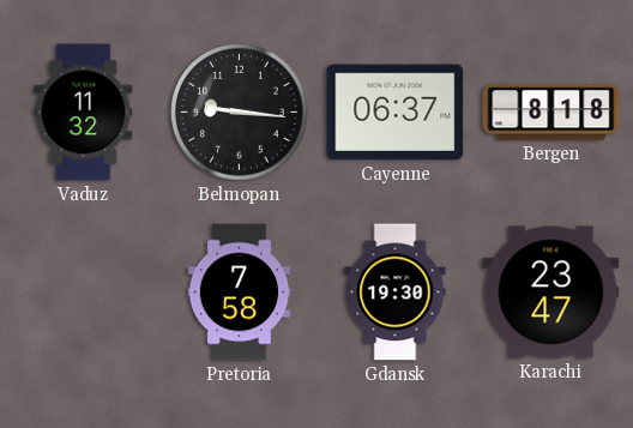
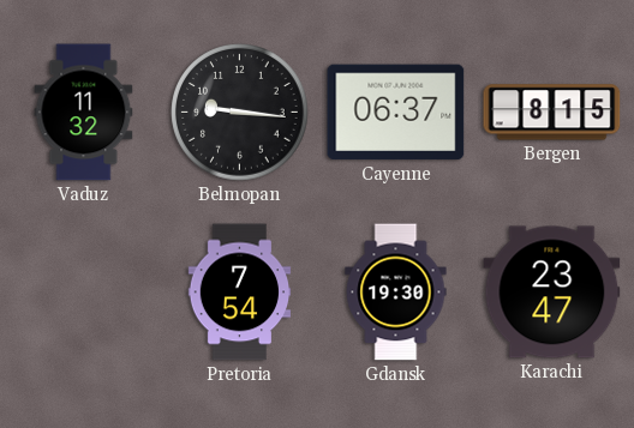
Bergen: 8:18 -> 8:15
Pretoria: 7:58 -> 7:54
